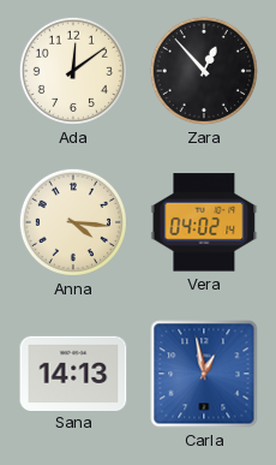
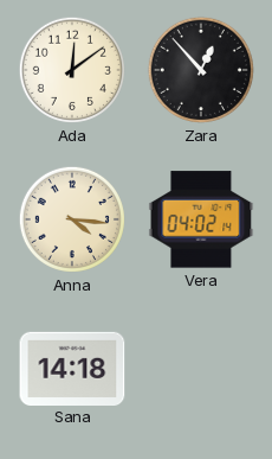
Sana: 14:13 -> 14:18
Carla: 12:58 -> none
